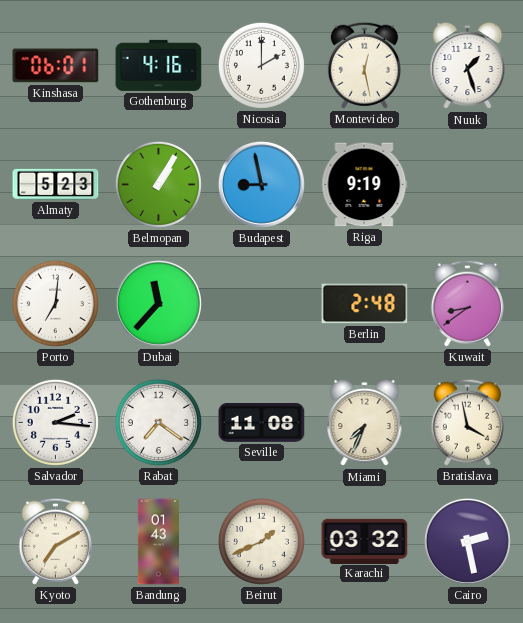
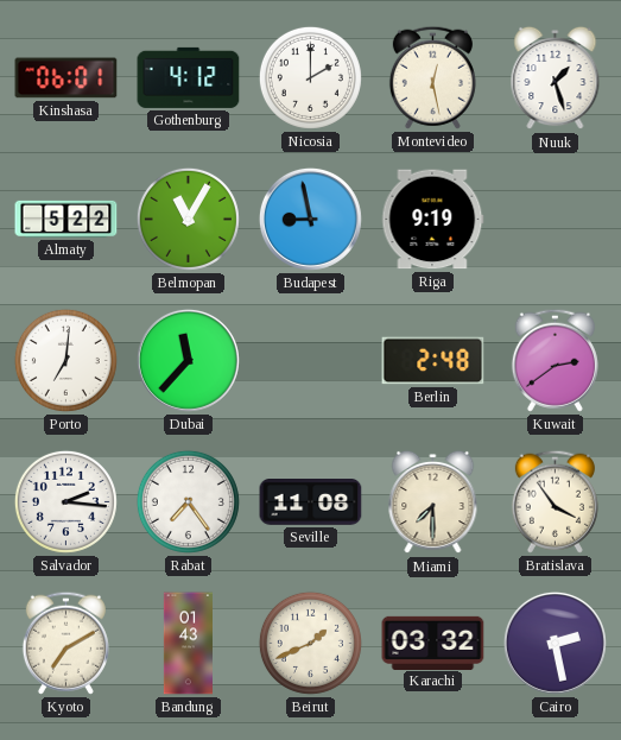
Gothenburg: 4:16 -> 4:12
Almaty: 5:23 -> 5:22
Belmopan: 1:05 -> 11:05
Kuwait: 8:39 -> 2:39
Rabat: 7:21 -> 7:24
Miami: 7:34 -> 7:30
Bratislava: 3:58 -> 3:54
